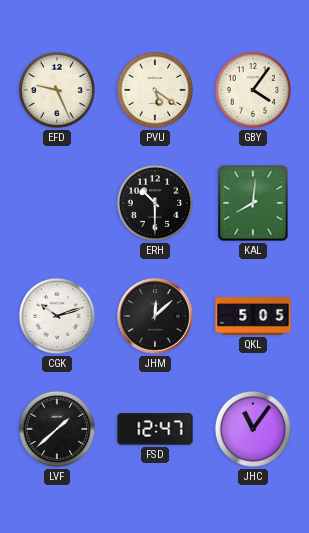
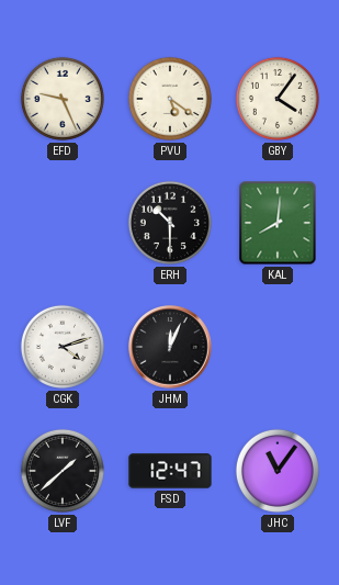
CGK: 10:12 -> 4:12
JHM: 12:08 -> 12:04
QKL: 5:05 -> none
